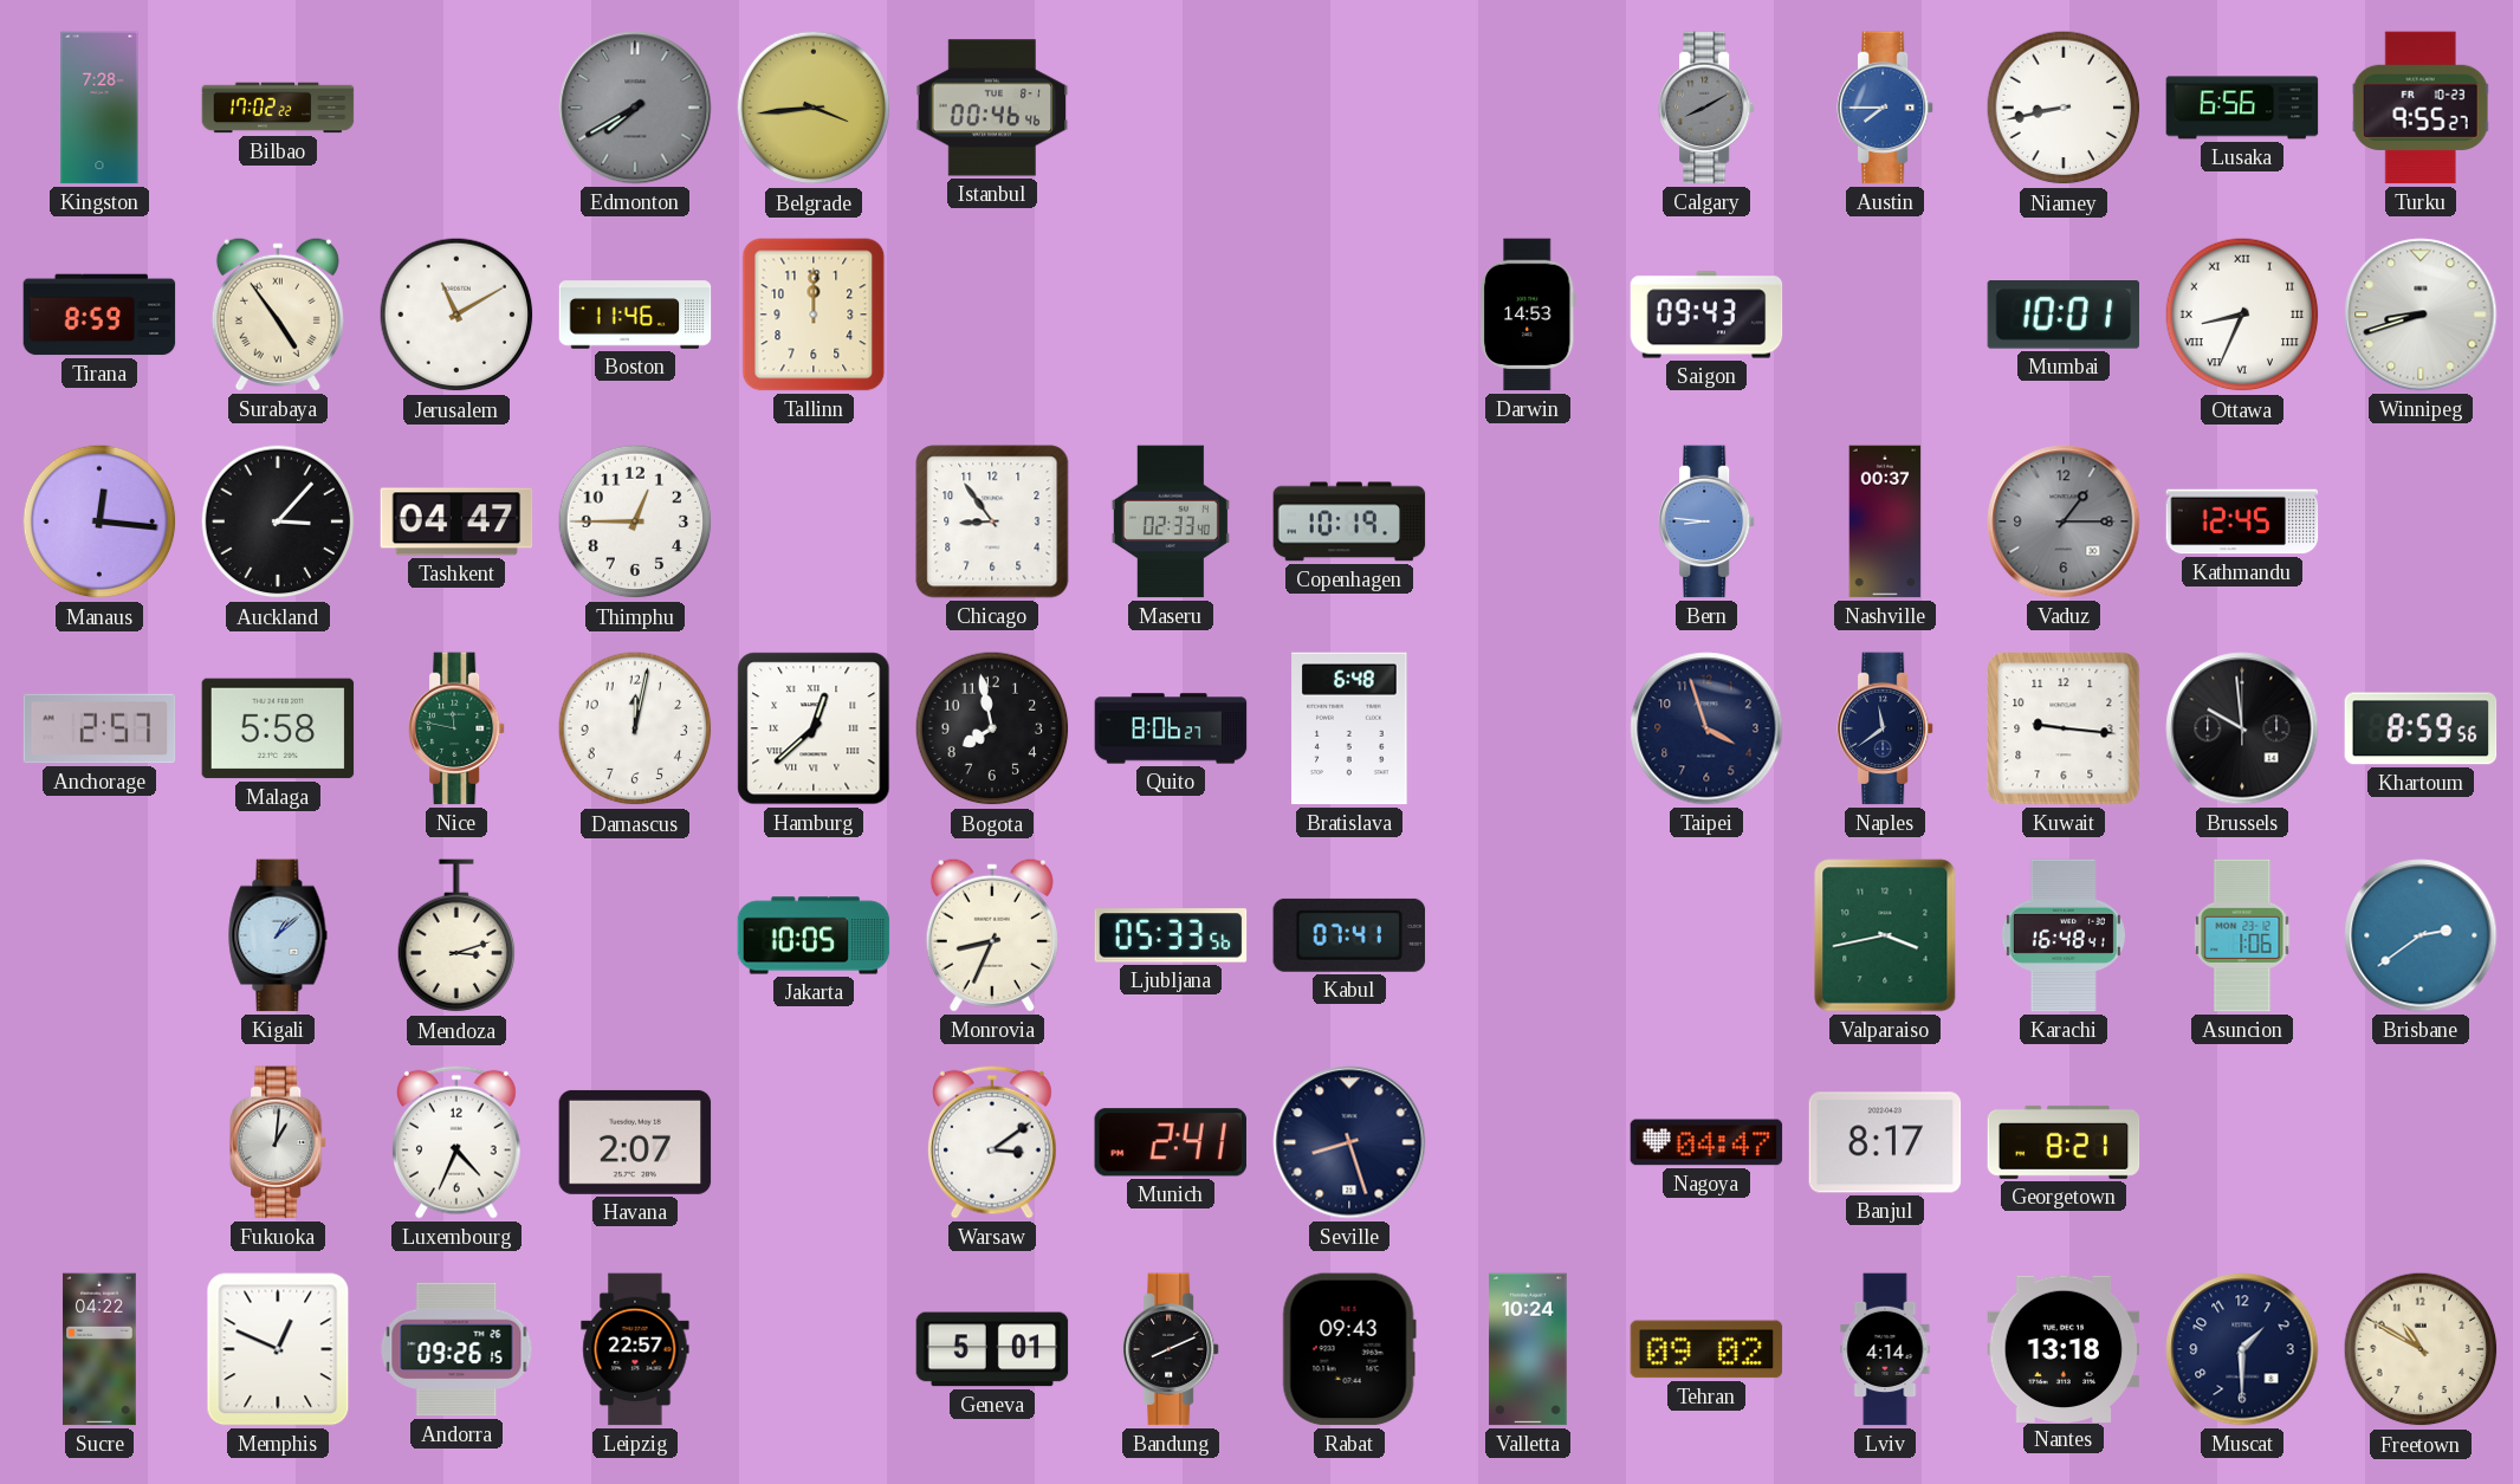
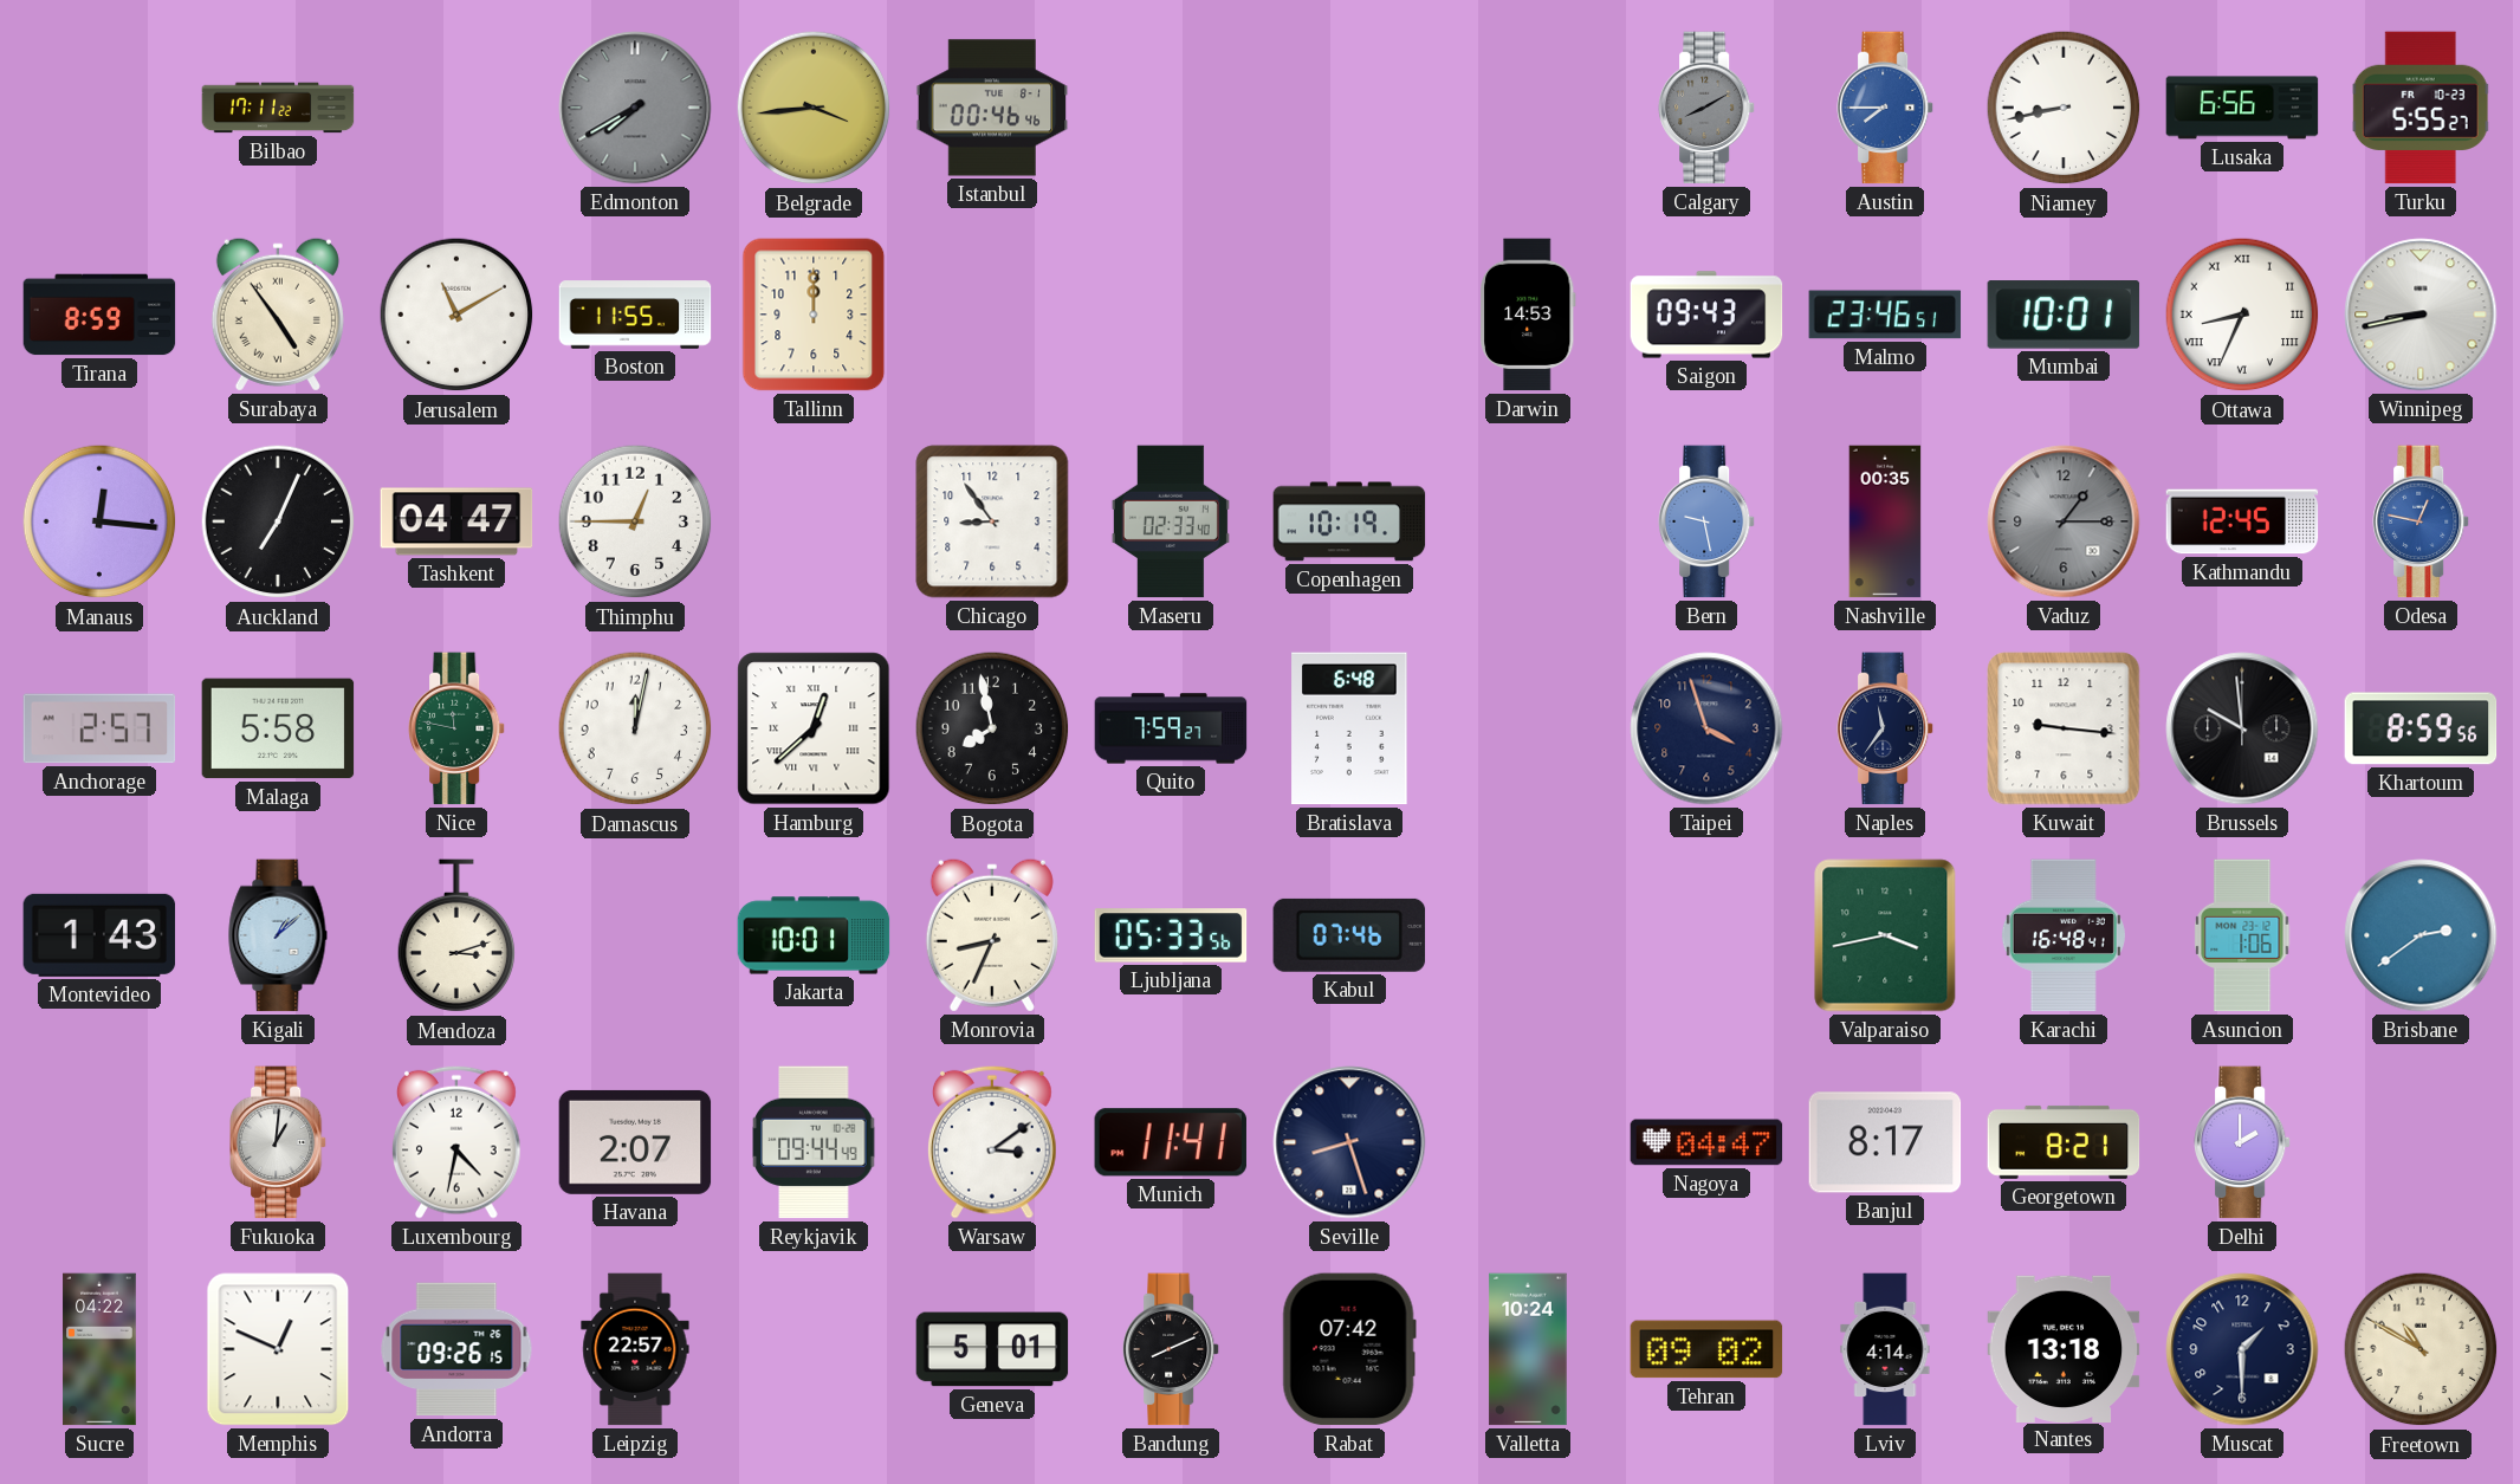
Kingston: 7:28 -> none
Bilbao: 17:02 -> 17:11
Turku: 9:55 -> 5:55
Boston: 11:46 -> 11:55
Malmo: none -> 23:46
Winnipeg: 8:42 -> 8:43
Auckland: 3:07 -> 7:04
Bern: 8:46 -> 9:28
Nashville: 00:37 -> 00:35
Odesa: none -> 12:47
Quito: 8:06 -> 7:59
Naples: 11:39 -> 11:36
Montevideo: none -> 1:43
Jakarta: 10:05 -> 10:01
Kabul: 07:41 -> 07:46
Luxembourg: 4:34 -> 4:32
Reykjavik: none -> 09:44
Munich: 2:41 -> 11:41
Delhi: none -> 2:00
Rabat: 09:43 -> 07:42
